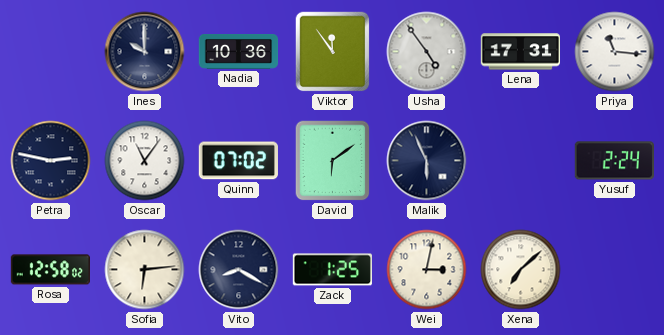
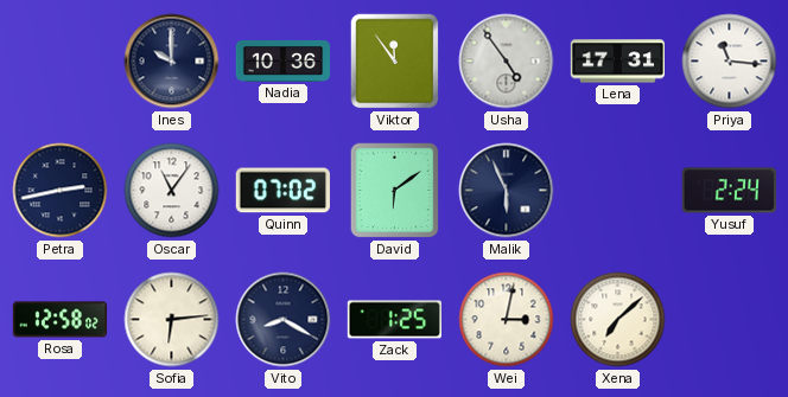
Petra: 2:47 -> 2:43
